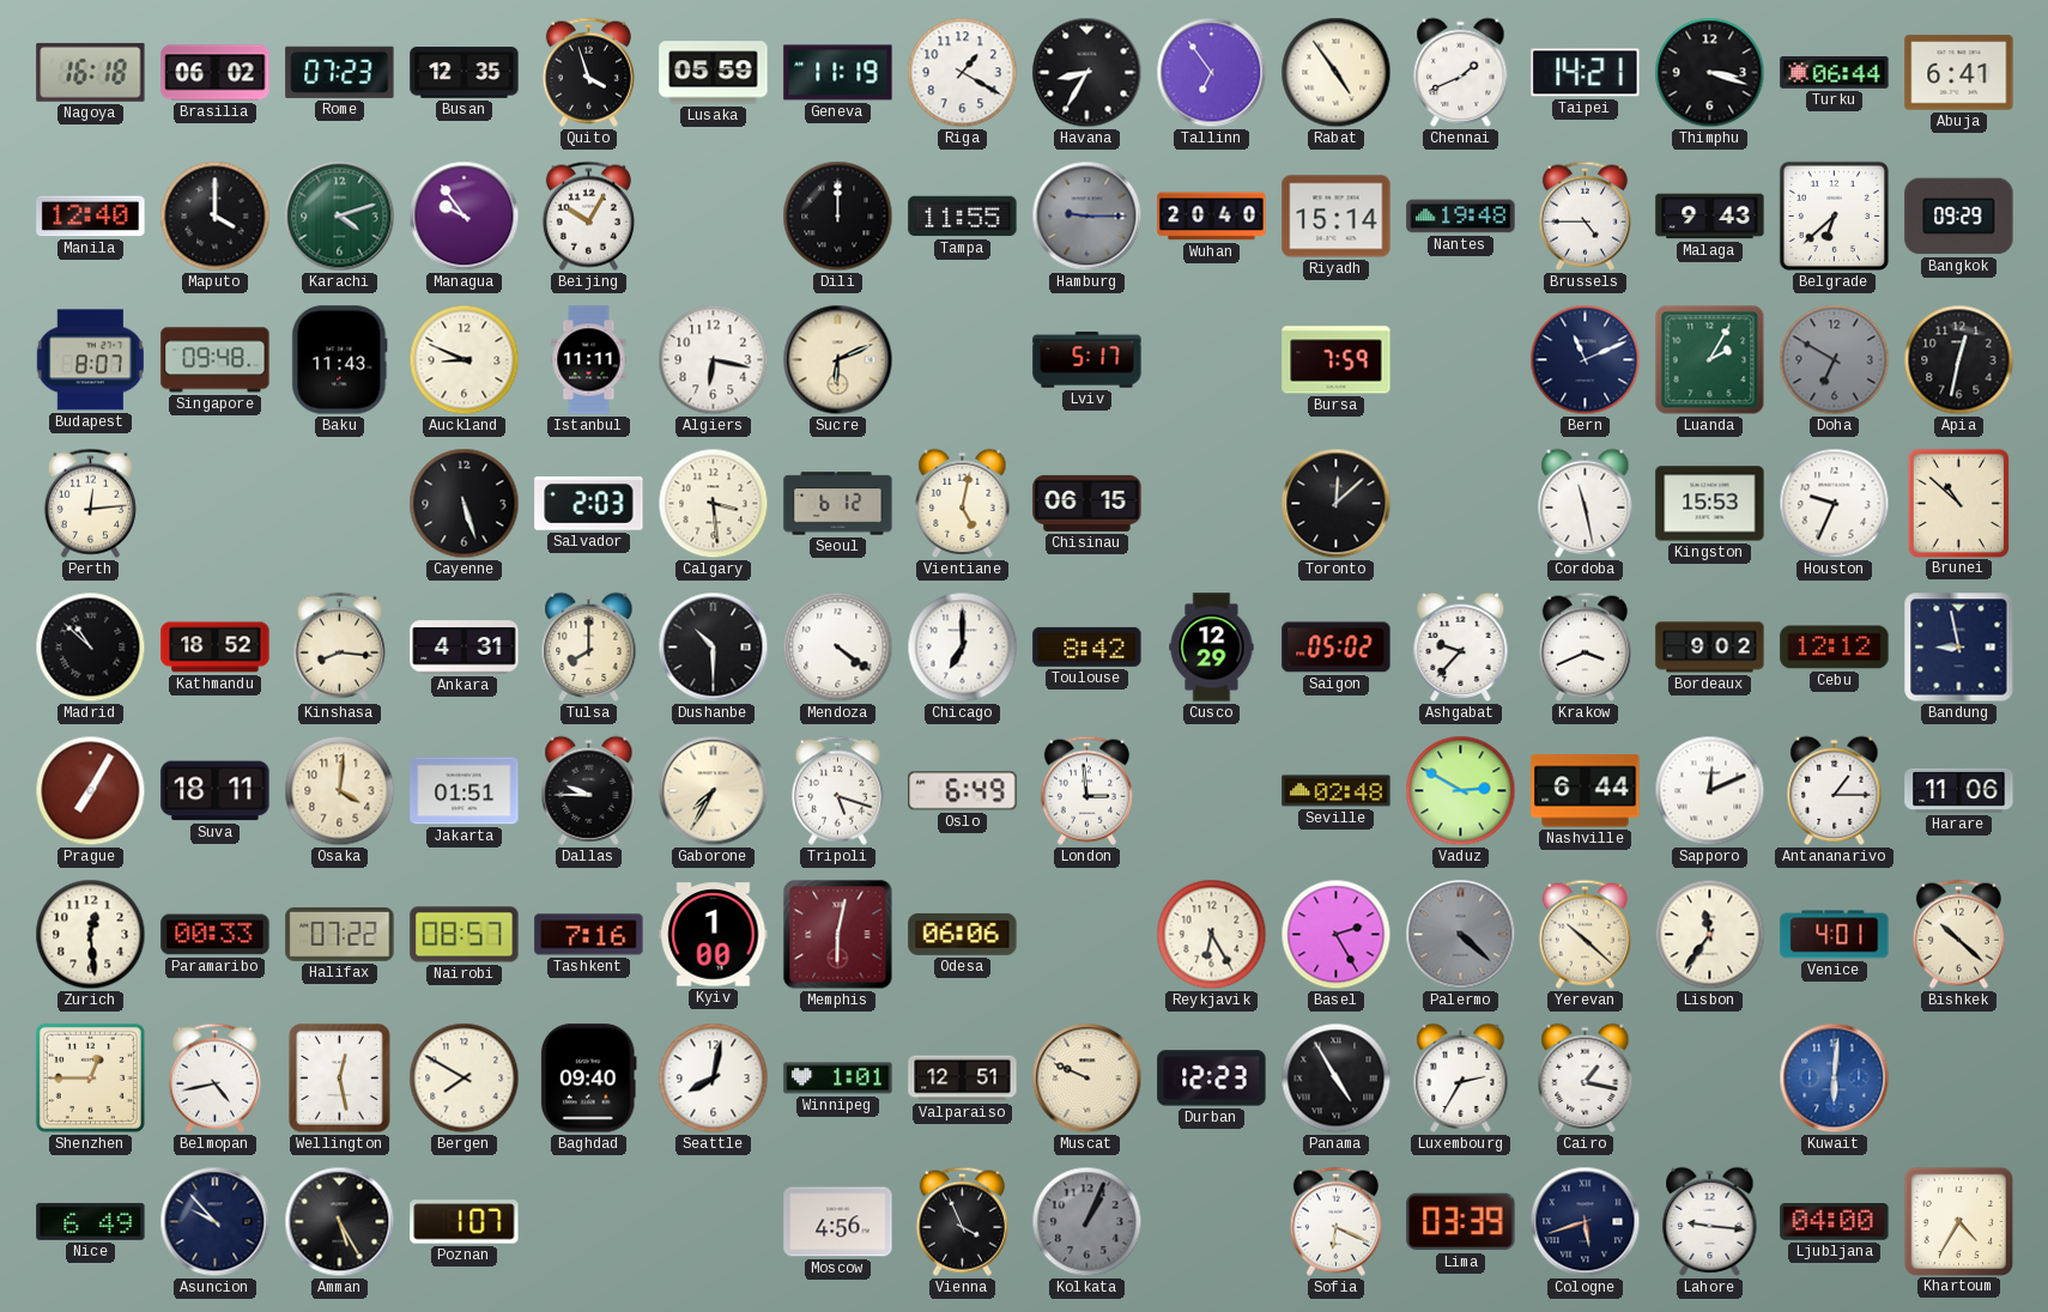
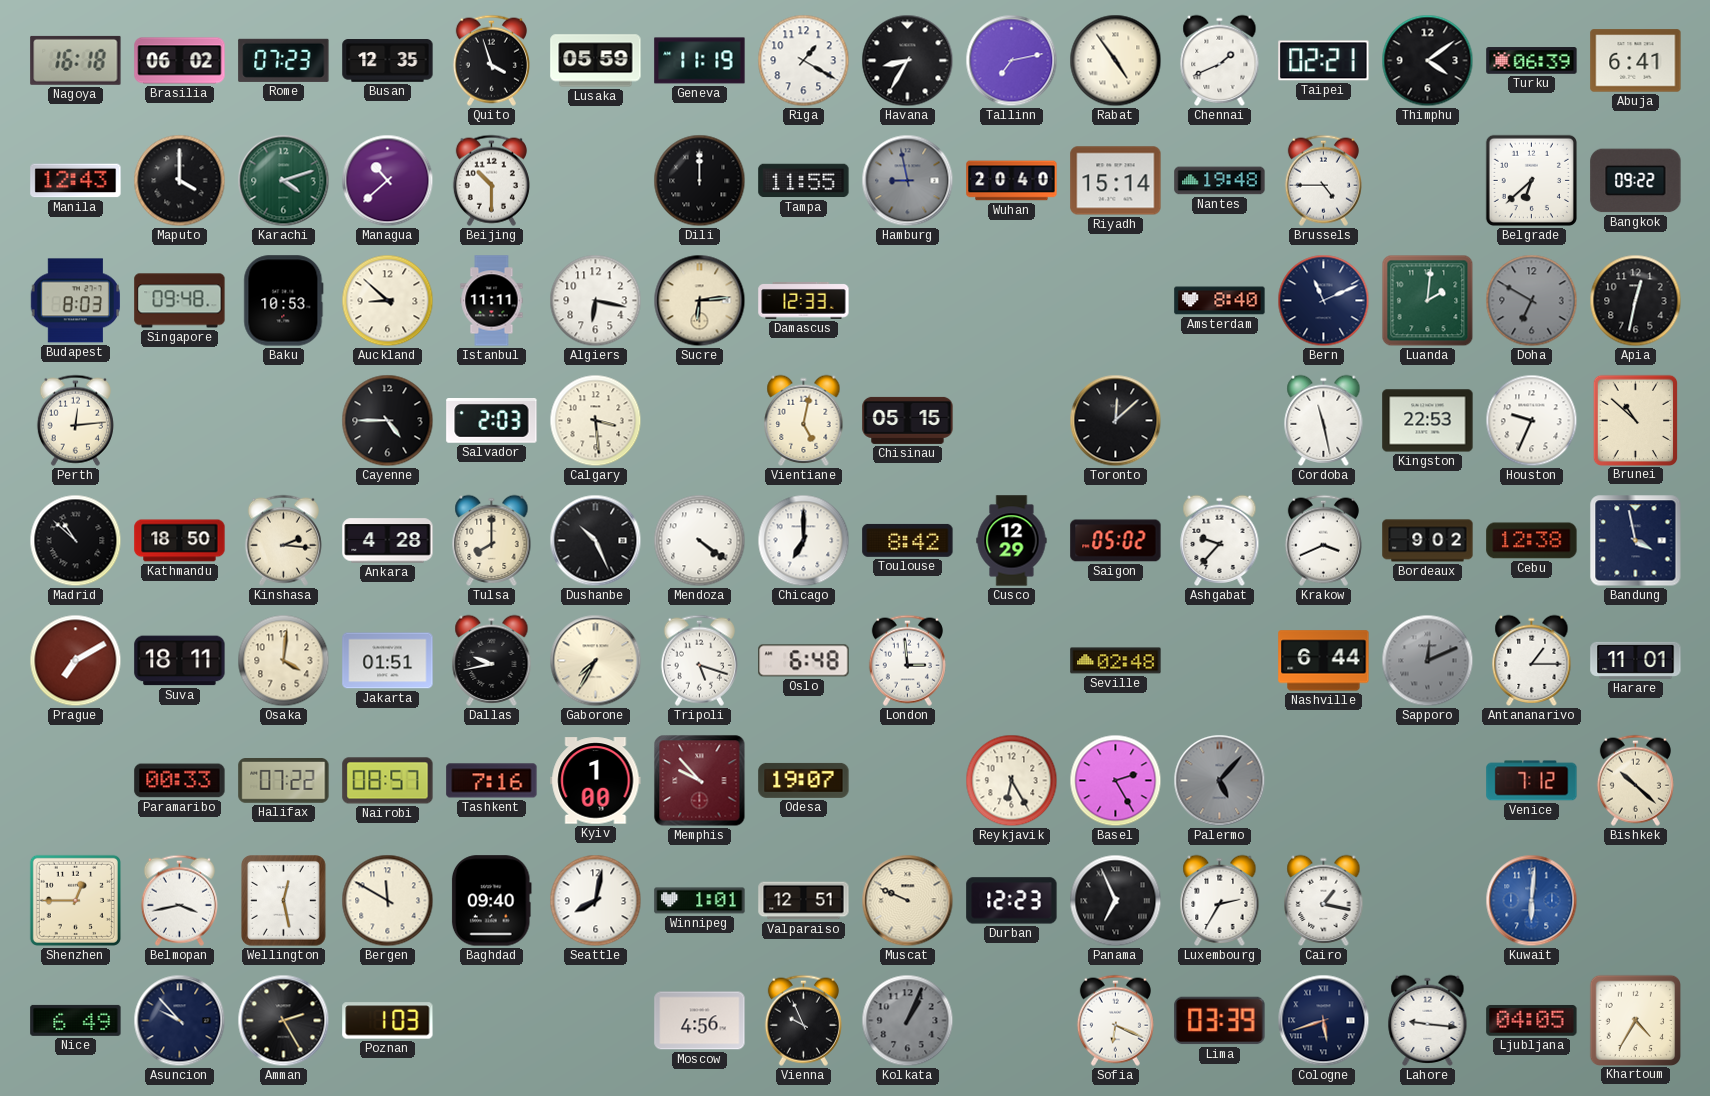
Tallinn: 6:54 -> 7:13
Taipei: 14:21 -> 02:21
Thimphu: 3:18 -> 4:09
Turku: 06:44 -> 06:39
Manila: 12:40 -> 12:43
Managua: 9:54 -> 10:38
Beijing: 10:05 -> 10:30
Hamburg: 9:15 -> 8:58
Malaga: 9:43 -> none
Bangkok: 09:29 -> 09:22
Budapest: 8:07 -> 8:03
Baku: 11:43 -> 10:53
Auckland: 8:49 -> 8:52
Sucre: 6:11 -> 6:14
Damascus: none -> 12:33
Lviv: 5:17 -> none
Bursa: 7:59 -> none
Amsterdam: none -> 8:40
Luanda: 2:05 -> 2:01
Cayenne: 5:27 -> 4:45
Seoul: 6:12 -> none
Chisinau: 06:15 -> 05:15
Kingston: 15:53 -> 22:53
Kathmandu: 18:52 -> 18:50
Kinshasa: 8:16 -> 2:16
Ankara: 4:31 -> 4:28
Dushanbe: 10:30 -> 10:26
Cebu: 12:12 -> 12:38
Bandung: 8:58 -> 3:58
Prague: 7:05 -> 7:10
Dallas: 9:45 -> 9:43
Oslo: 6:49 -> 6:48
Vaduz: 2:50 -> none
Sapporo dial: white -> grey
Harare: 11:06 -> 11:01
Zurich: 12:29 -> none
Memphis: 6:02 -> 9:53
Odesa: 06:06 -> 19:07
Palermo: 4:22 -> 5:07
Yerevan: 10:22 -> none
Lisbon: 11:36 -> none
Venice: 4:01 -> 7:12
Belmopan: 4:43 -> 3:43
Bergen: 7:50 -> 11:50
Panama: 4:55 -> 6:56
Amman: 5:25 -> 2:25
Poznan: 1:07 -> 1:03
Vienna: 3:56 -> 9:56
Ljubljana: 04:00 -> 04:05
